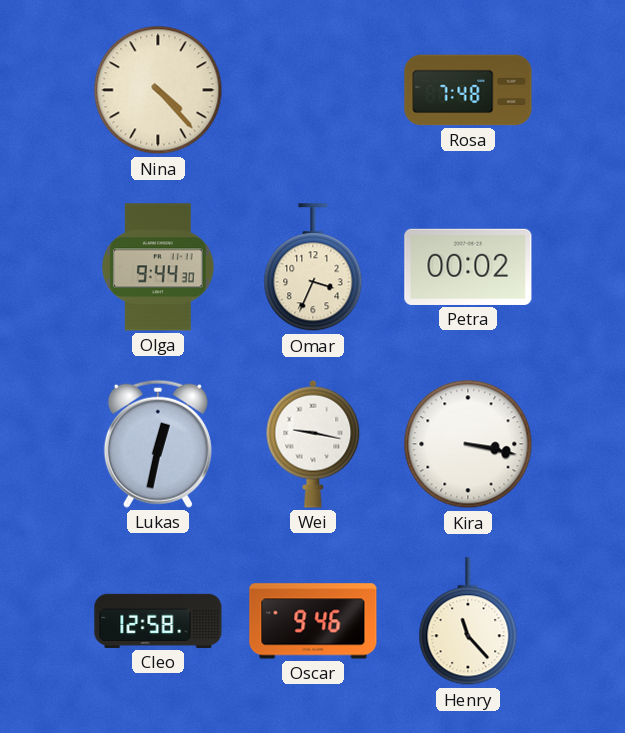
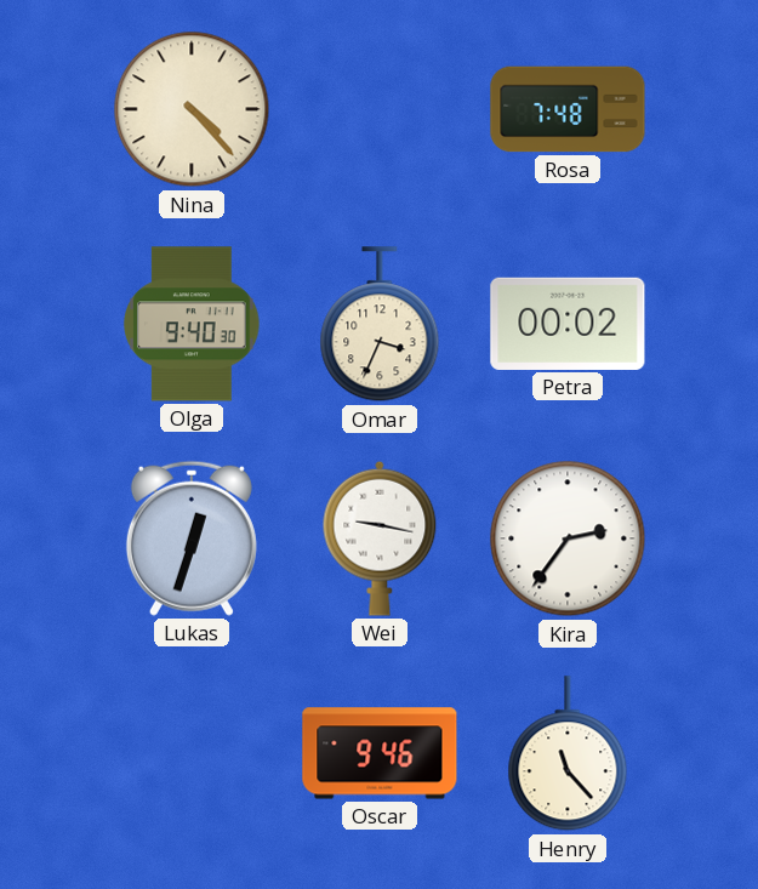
Olga: 9:44 -> 9:40
Lukas: 12:32 -> 12:33
Kira: 3:17 -> 2:36
Cleo: 12:58 -> none
